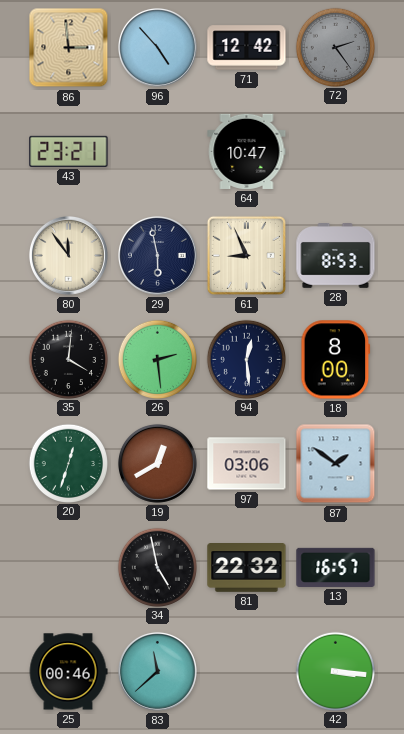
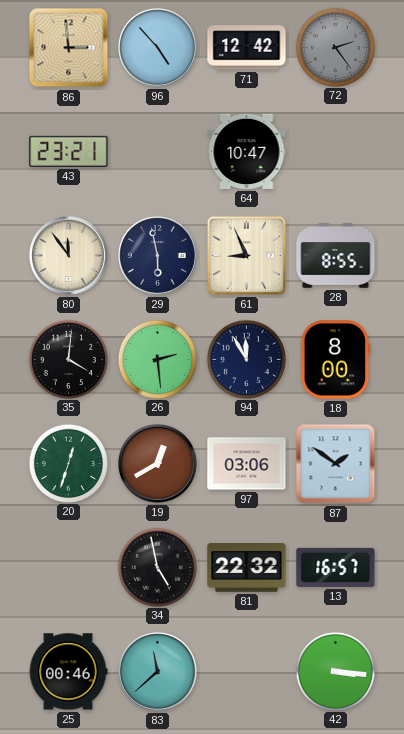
28: 8:53 -> 8:55
94: 12:29 -> 11:55
